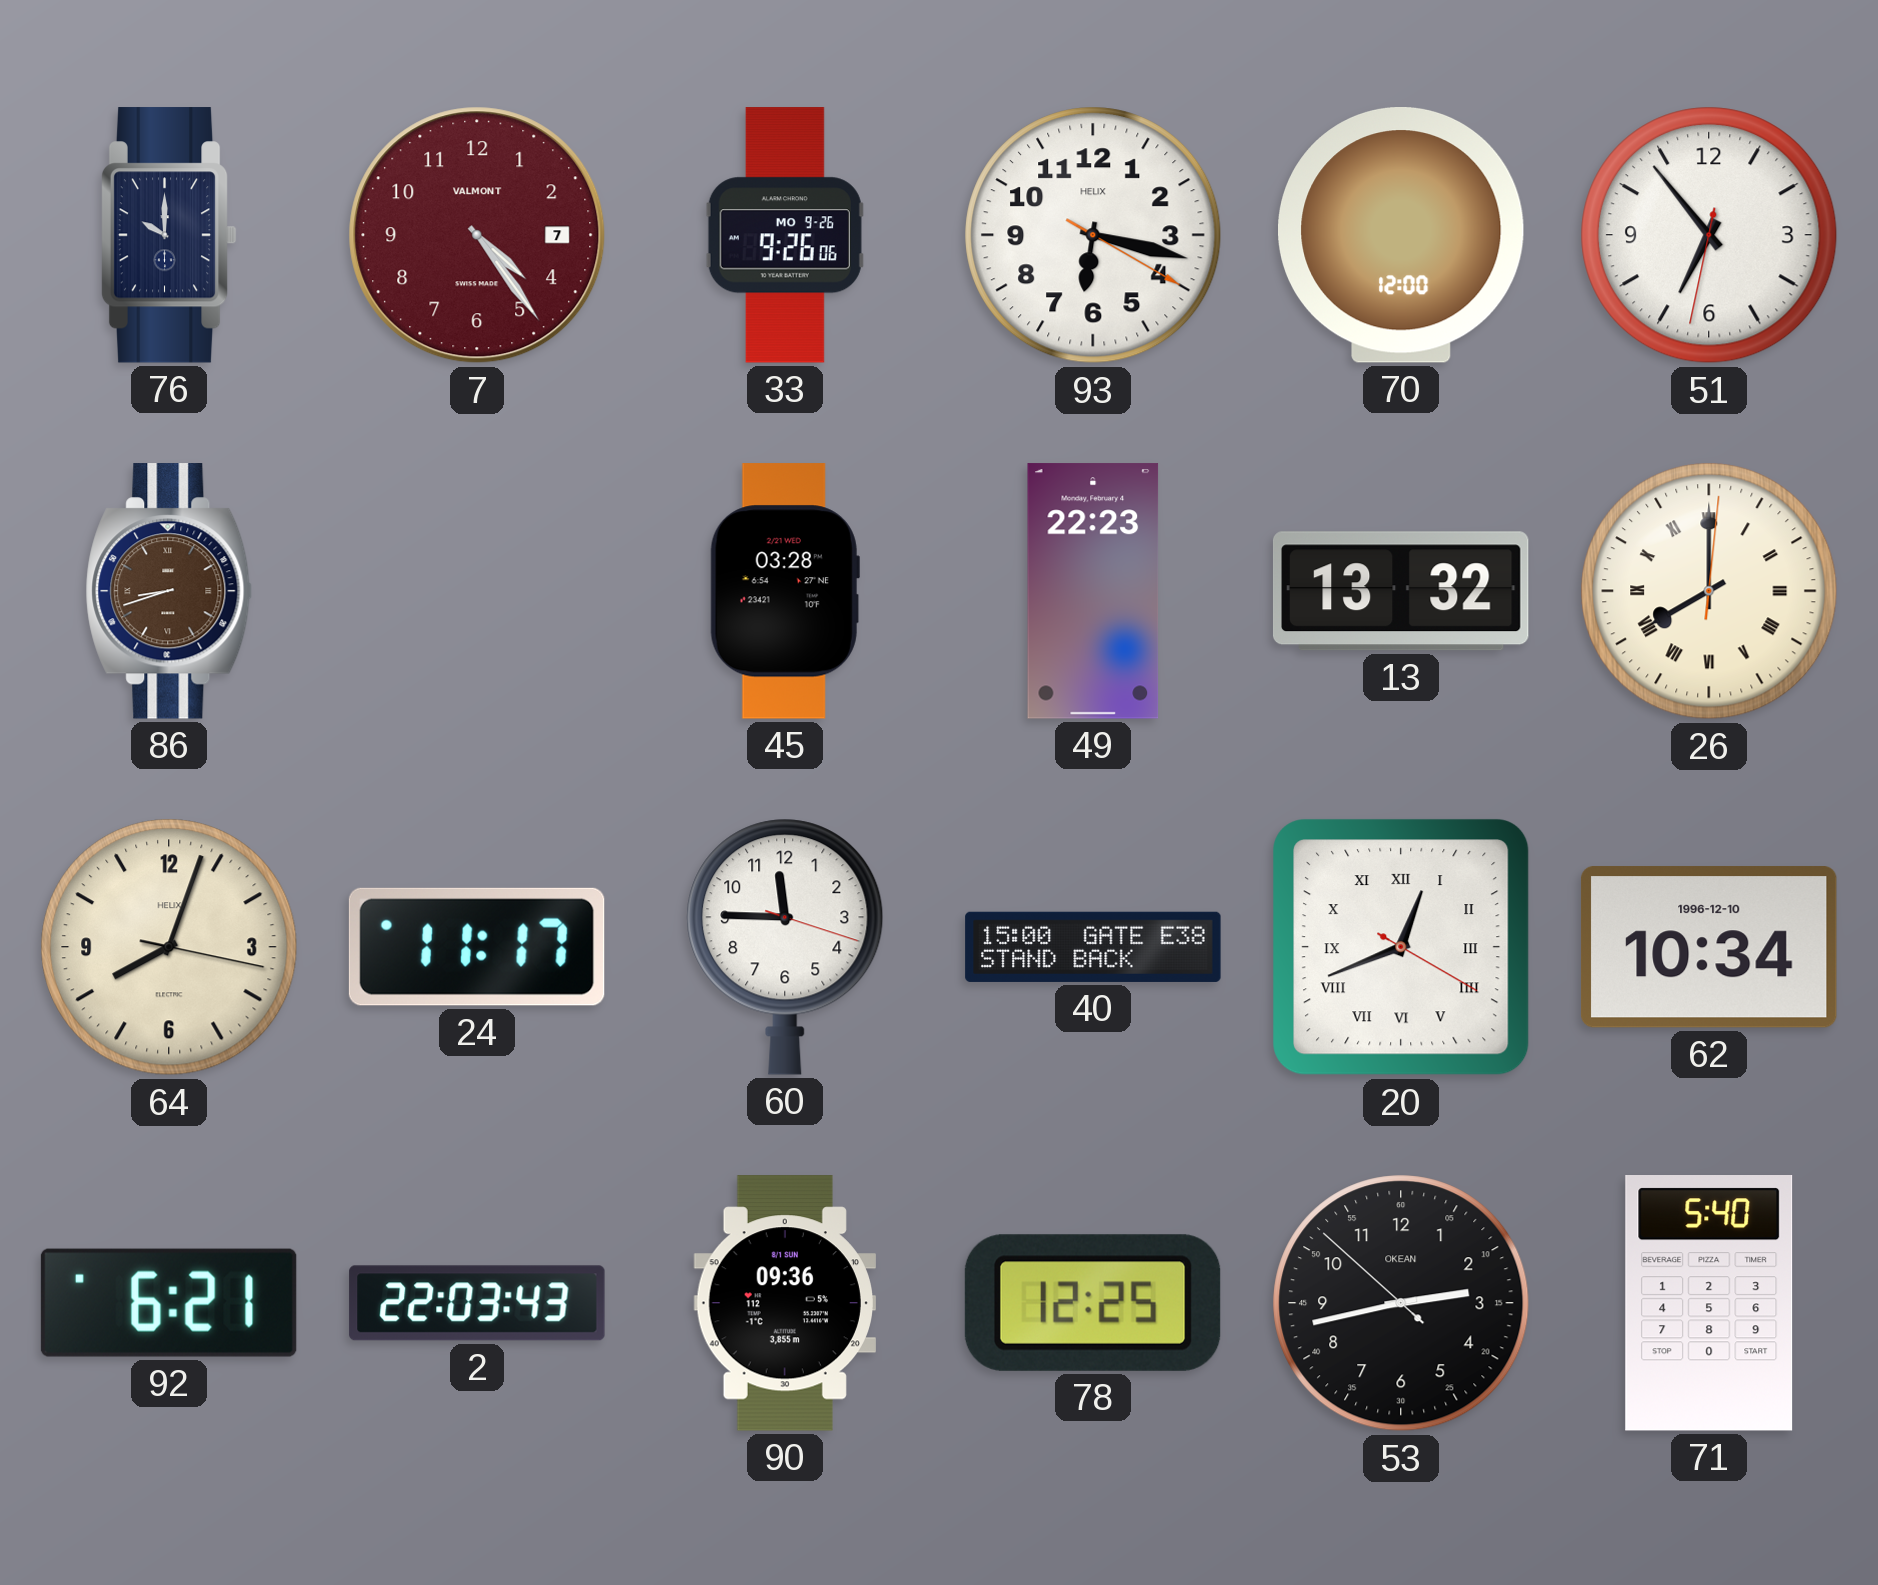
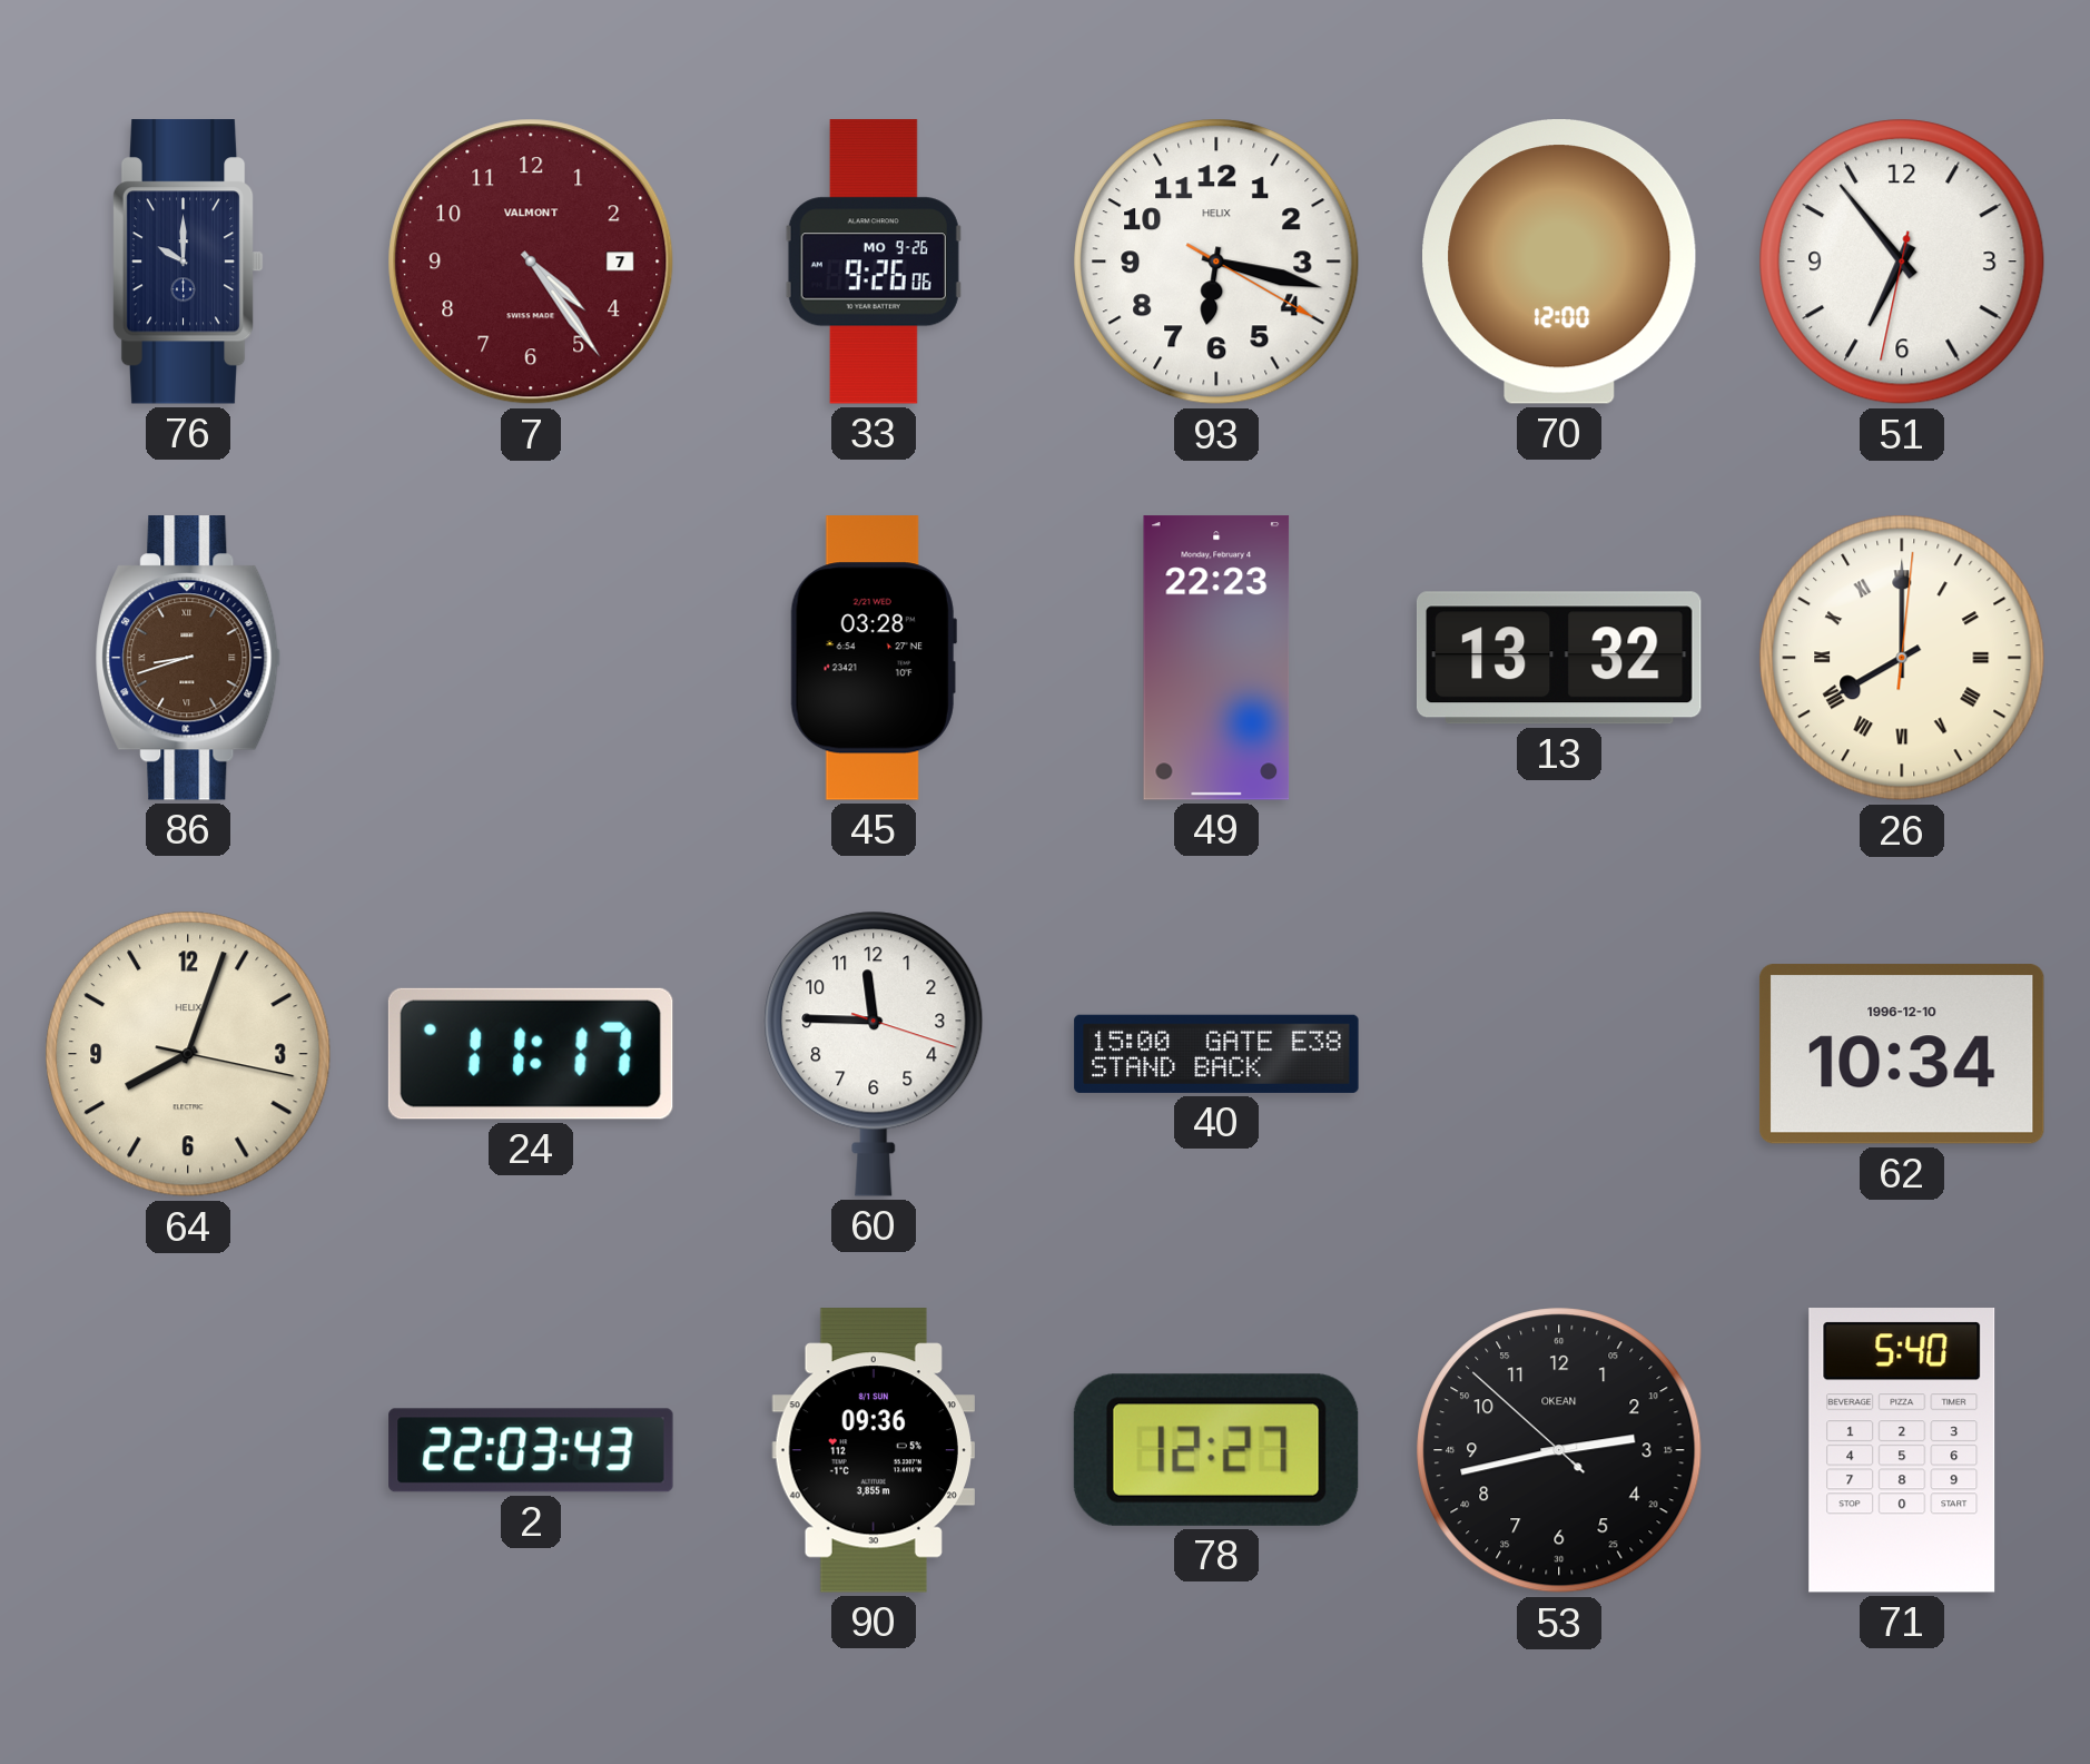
20: 12:41 -> none
92: 6:21 -> none
78: 12:25 -> 12:27
